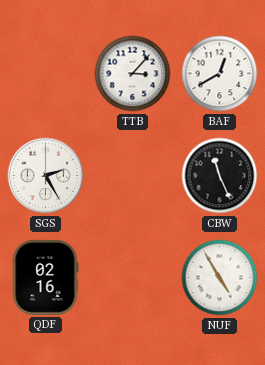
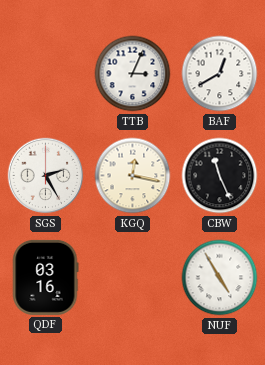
TTB: 3:07 -> 3:04
KGQ: none -> 12:17
QDF: 02:16 -> 03:16
